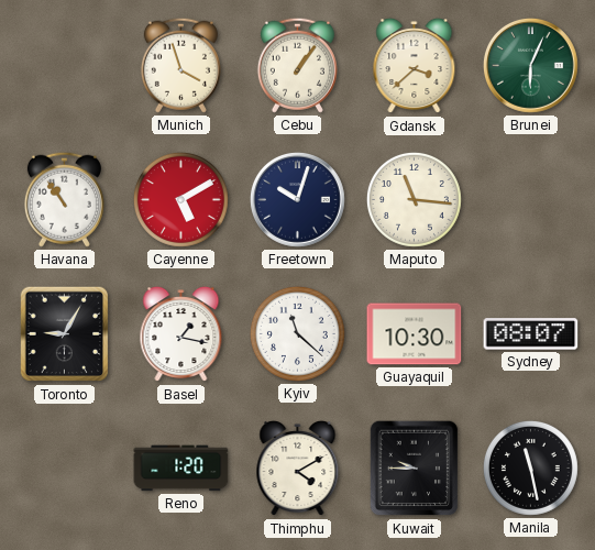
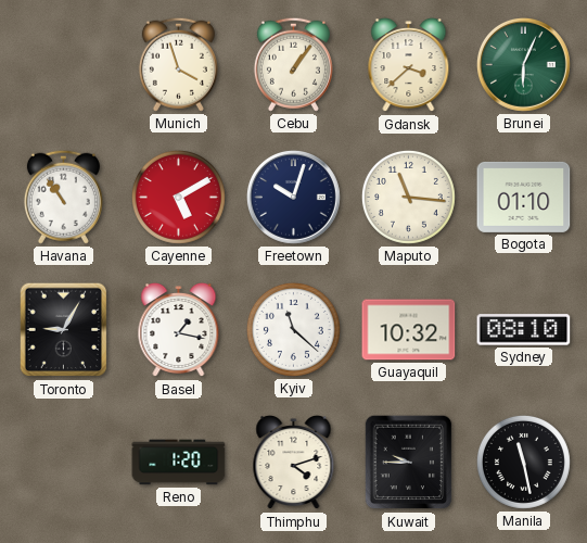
Bogota: none -> 01:10
Guayaquil: 10:30 -> 10:32
Sydney: 08:07 -> 08:10
Thimphu: 4:10 -> 4:12
